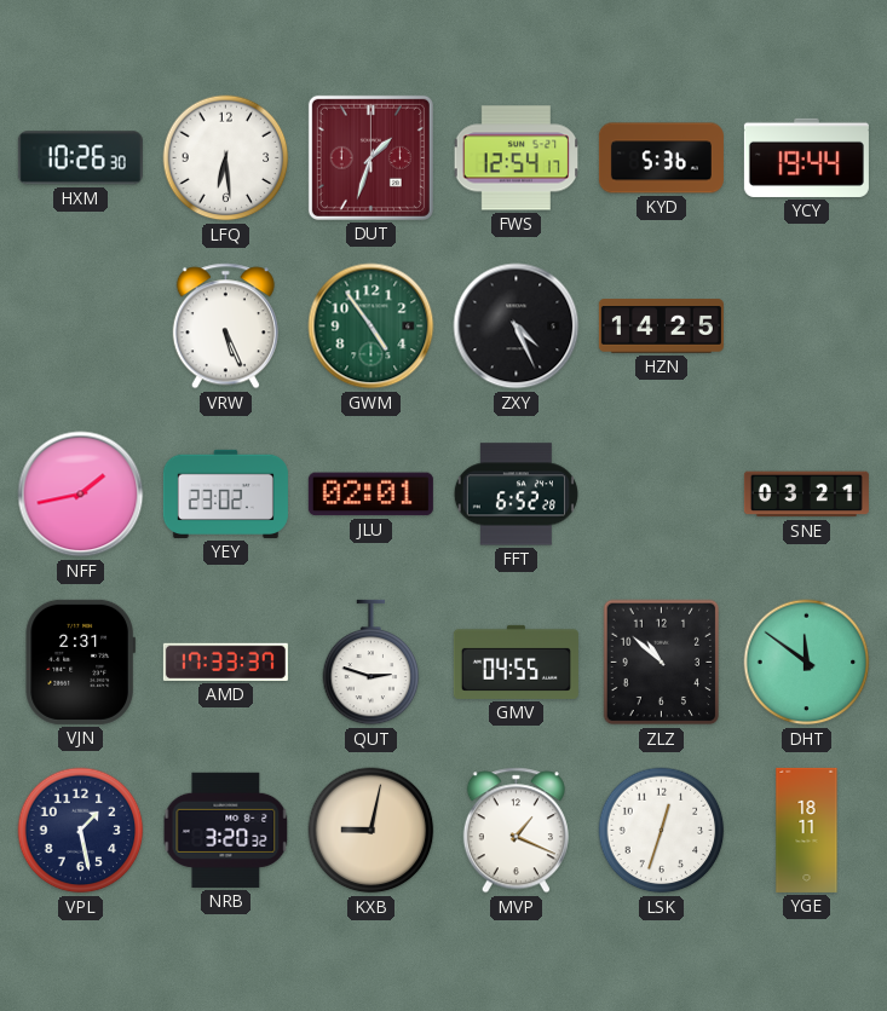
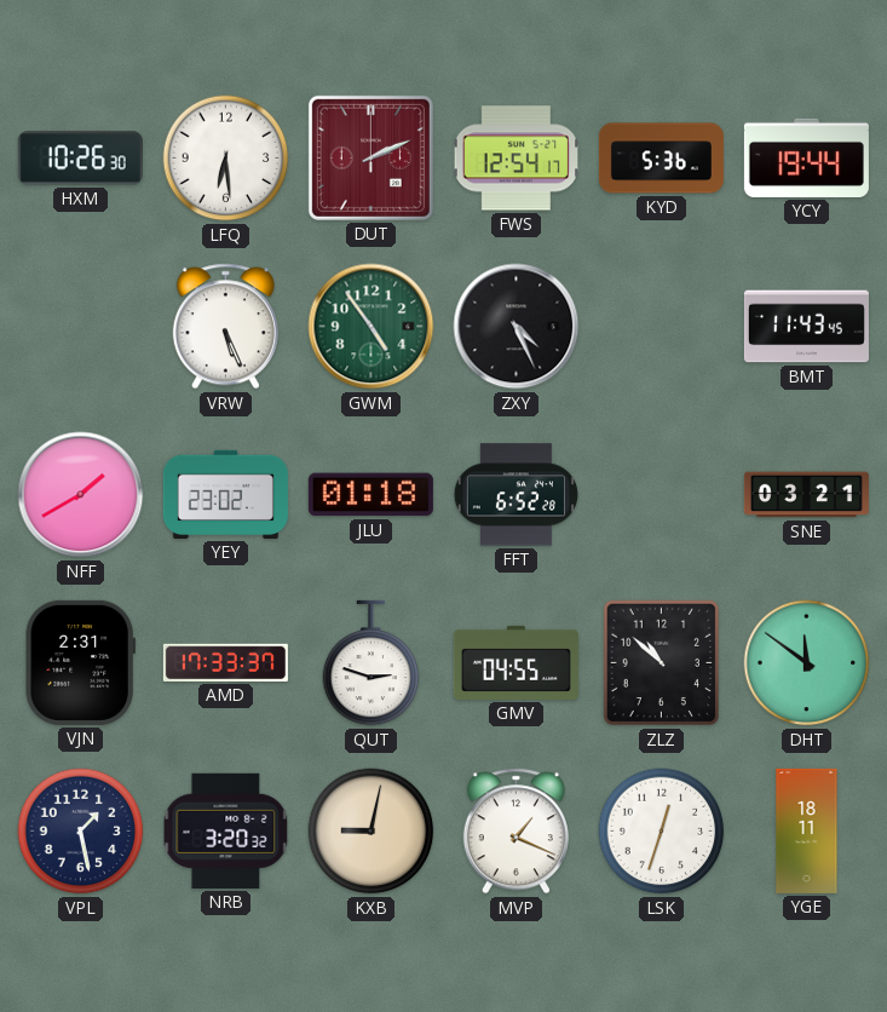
DUT: 1:33 -> 2:11
HZN: 14:25 -> none
BMT: none -> 11:43
NFF: 1:43 -> 1:40
JLU: 02:01 -> 01:18
